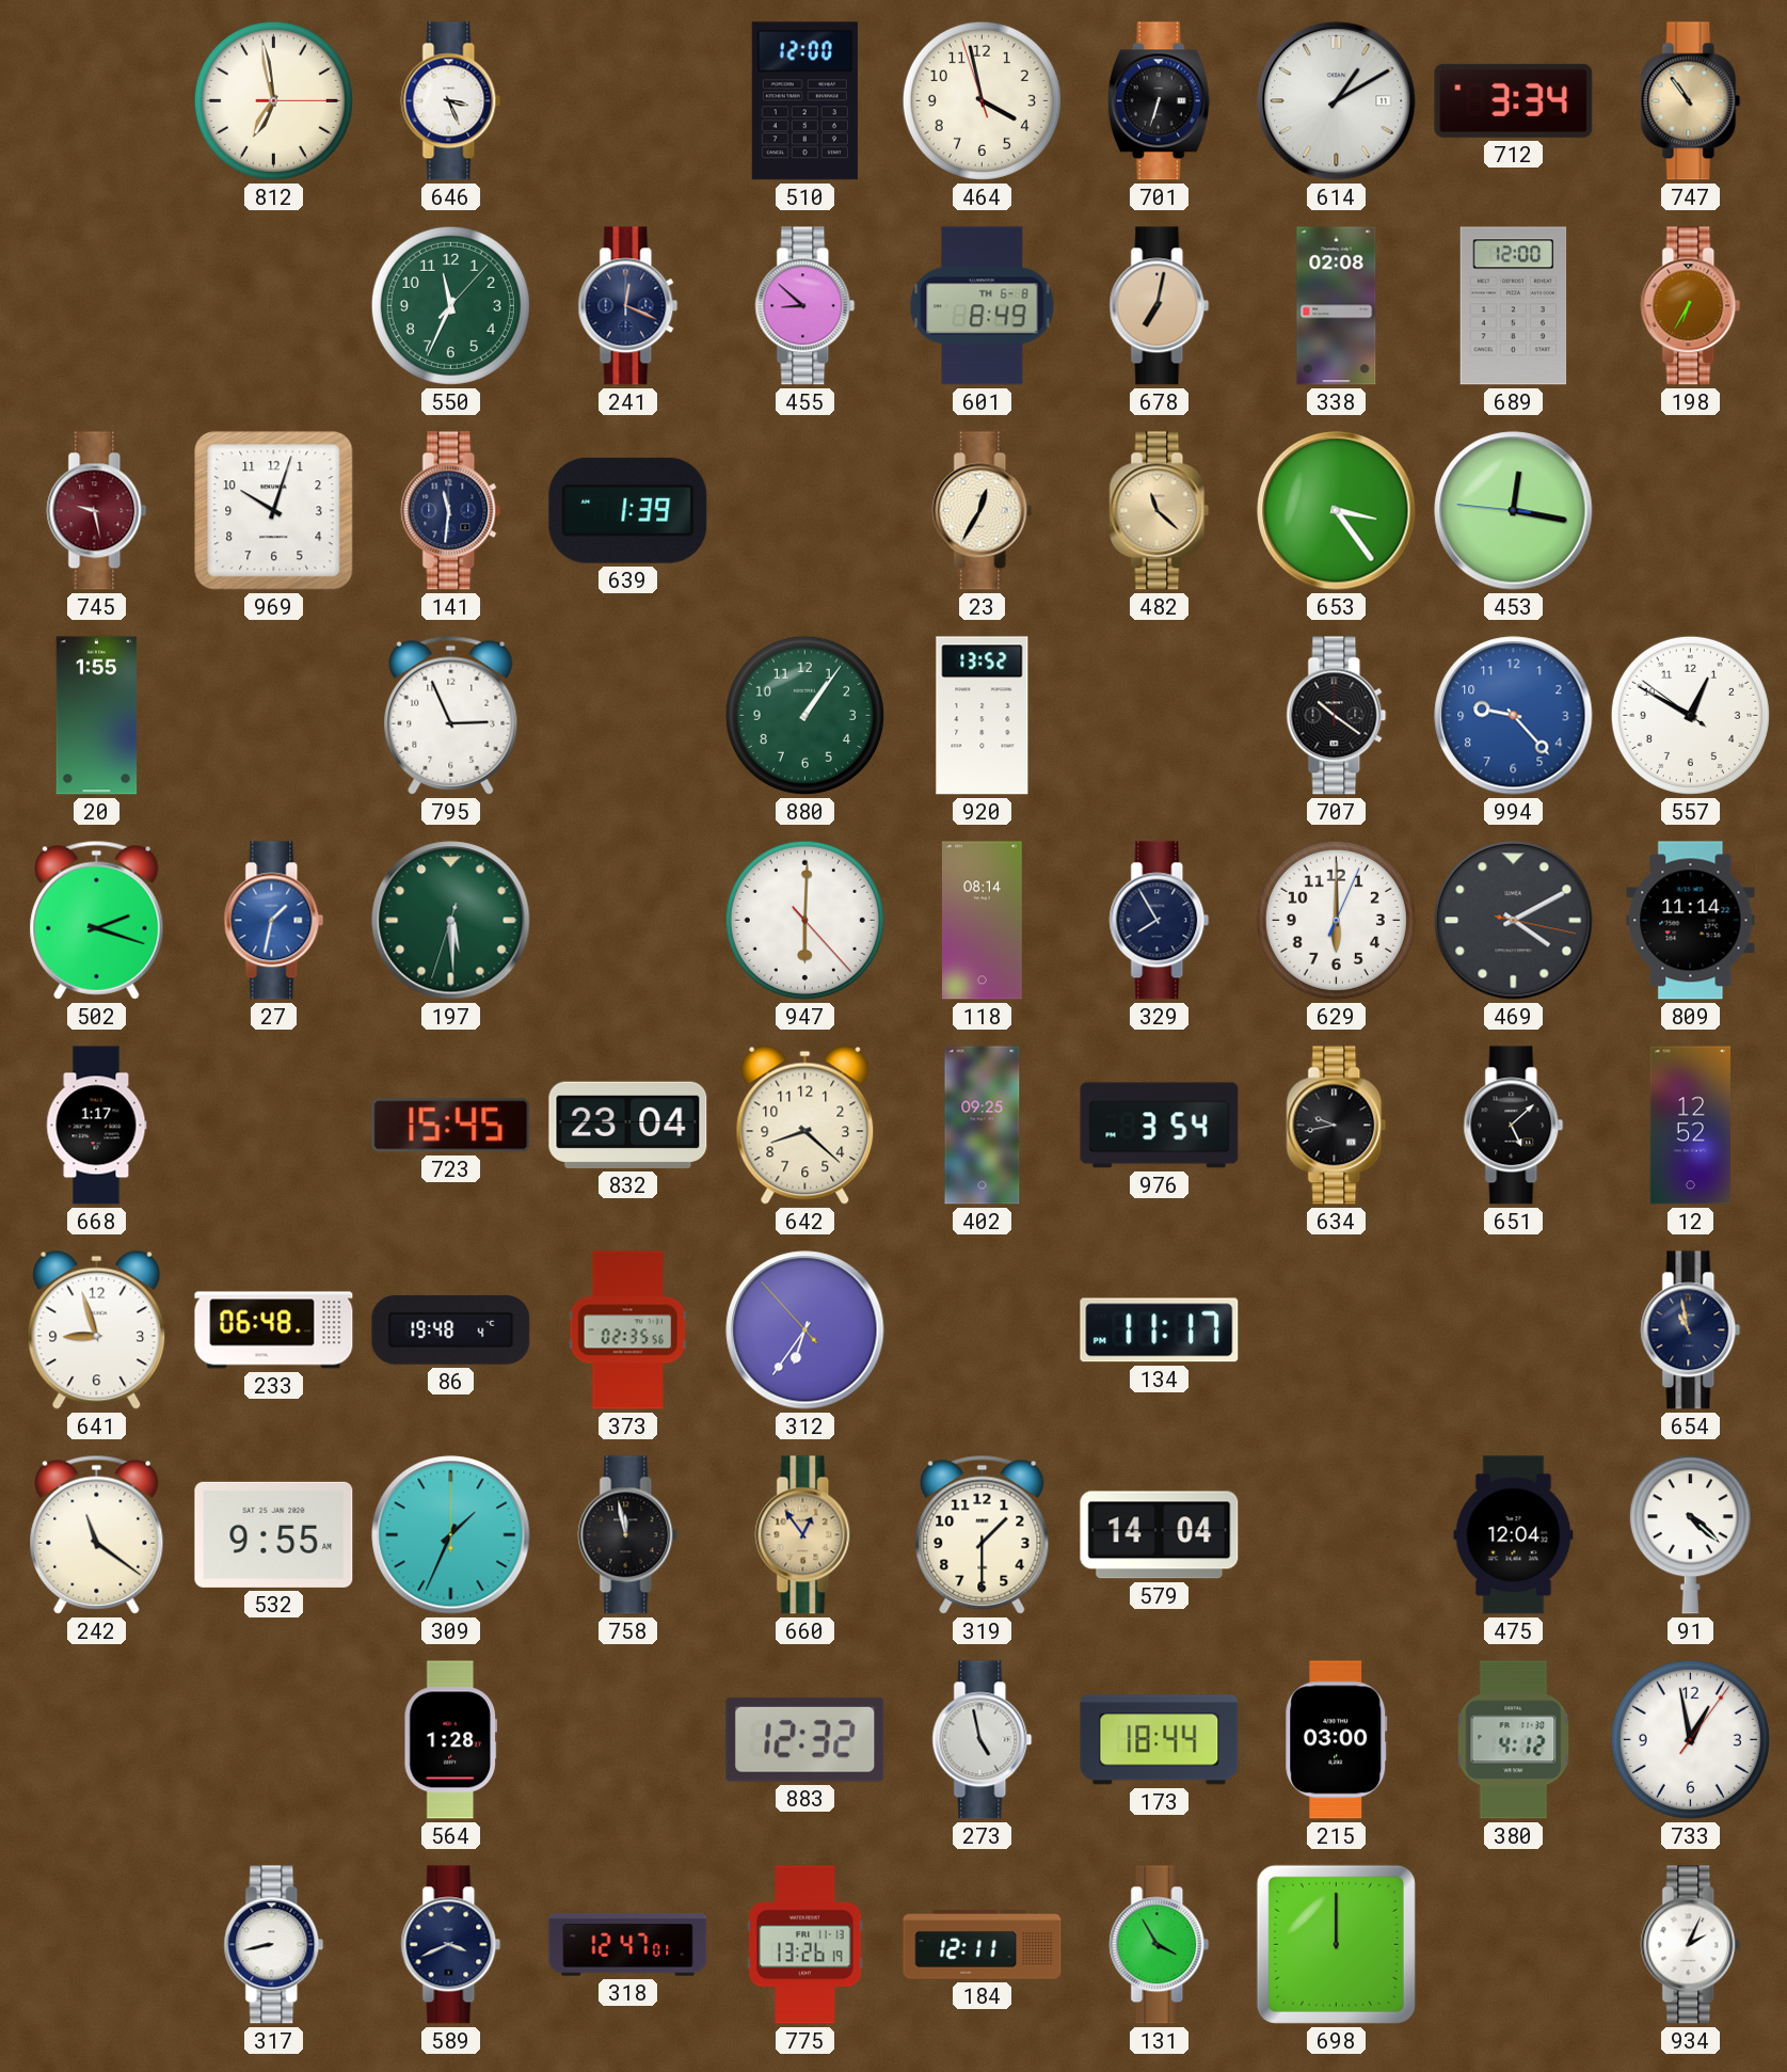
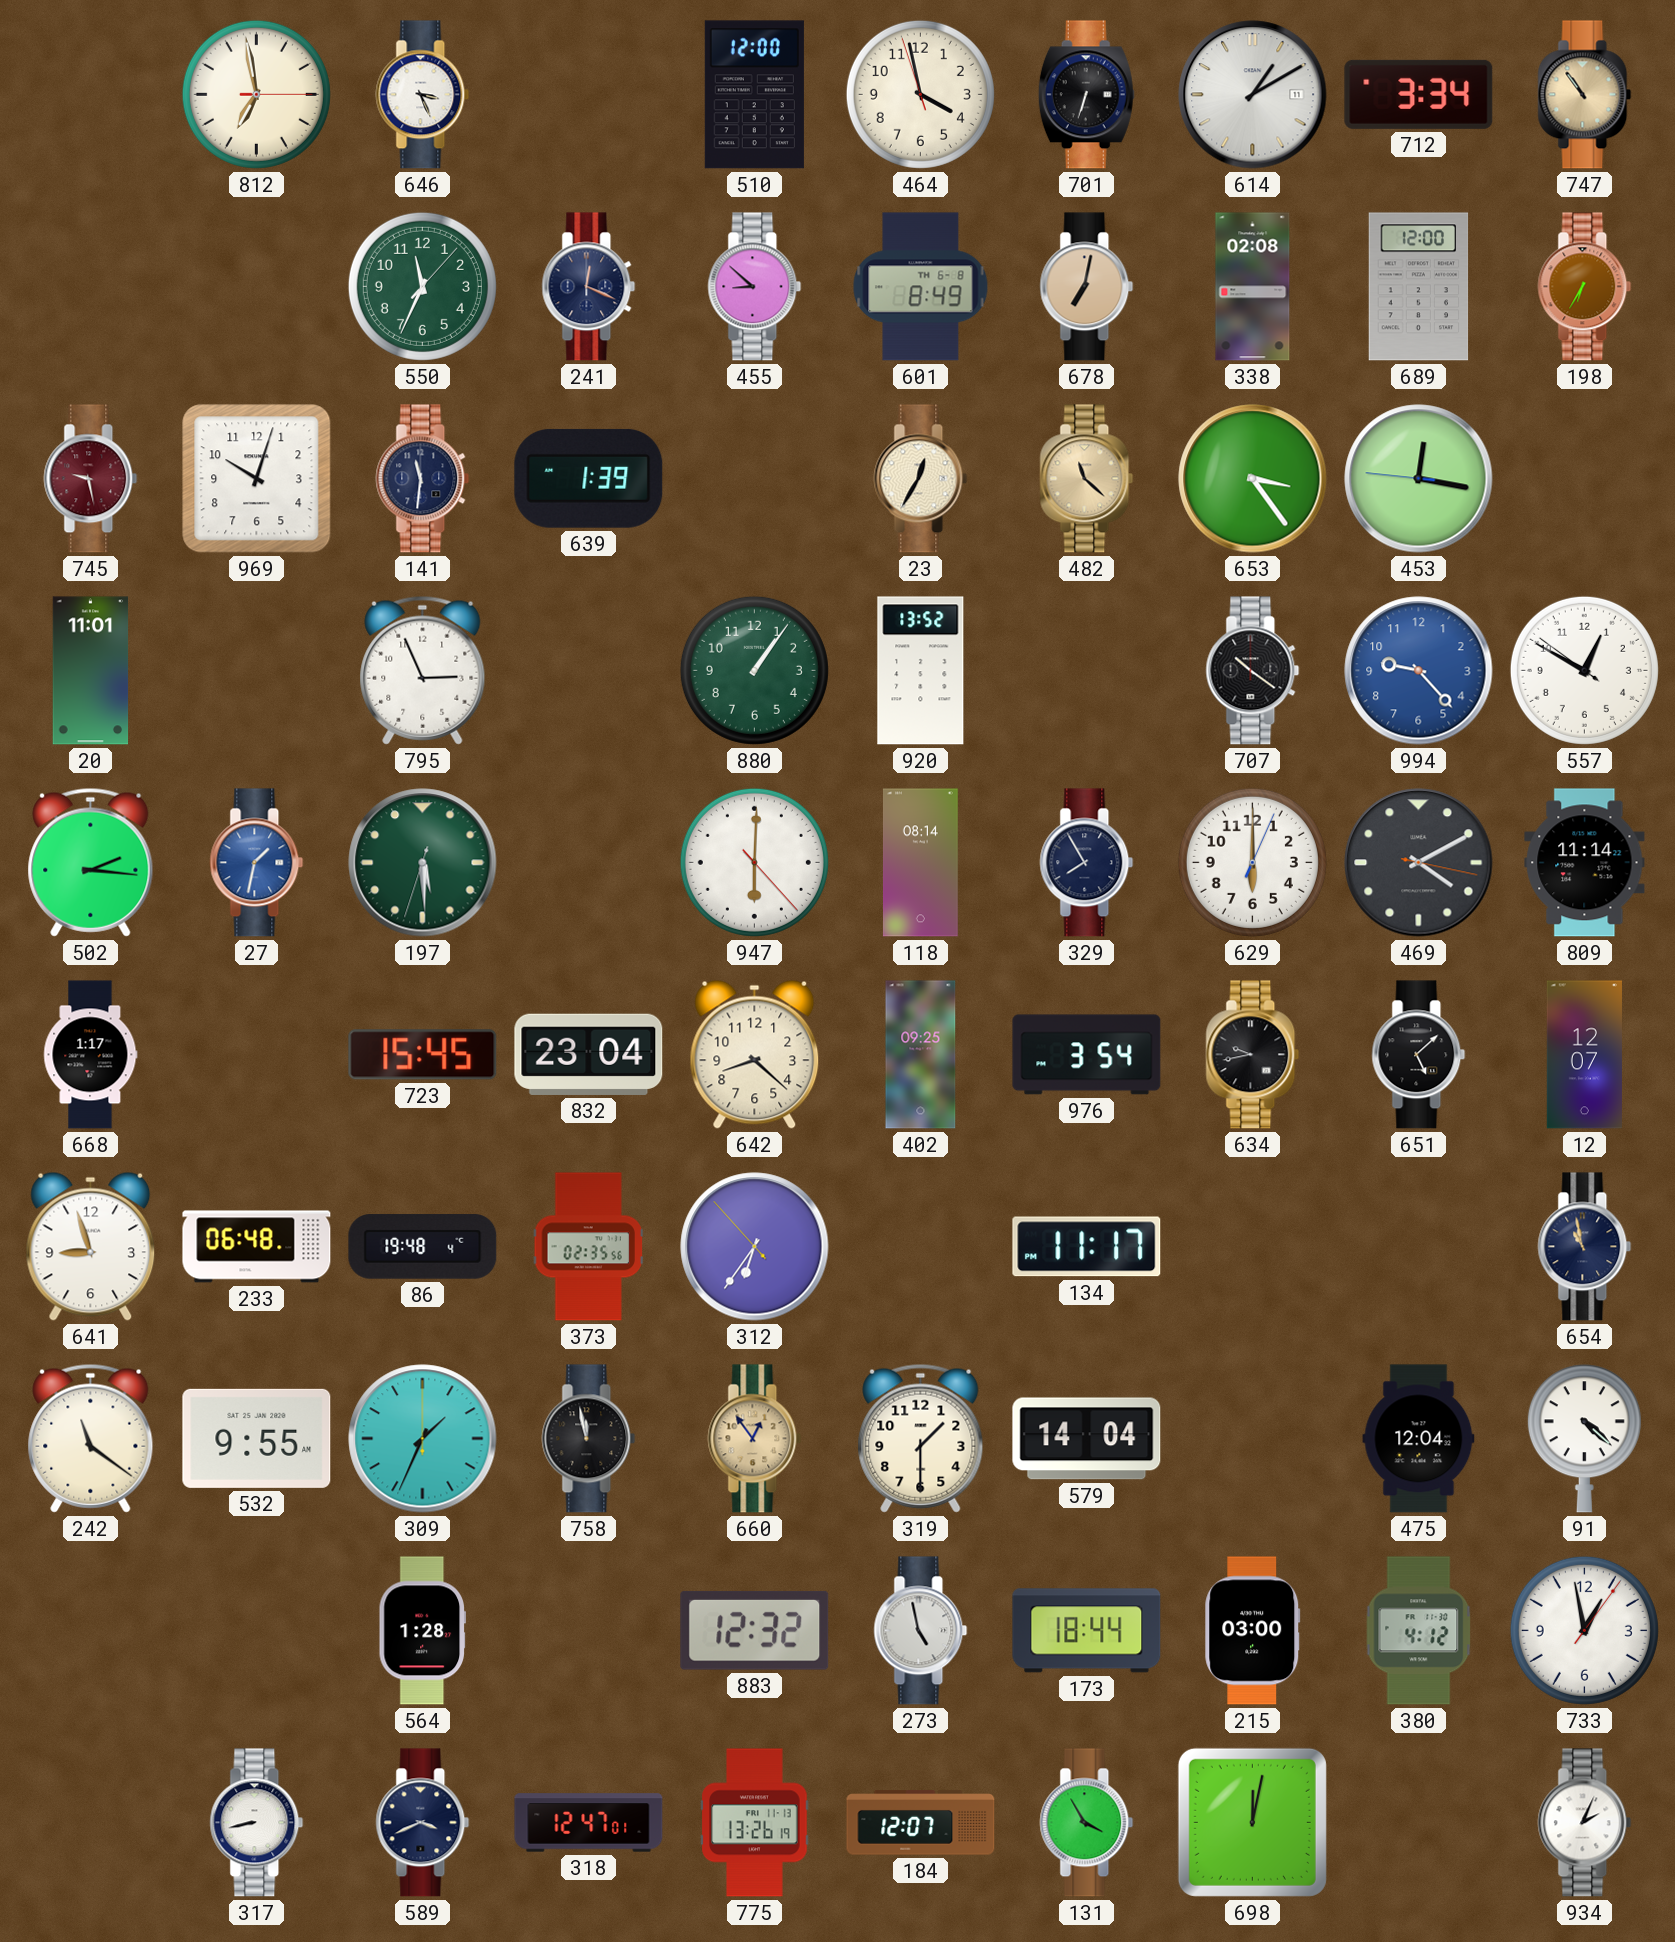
20: 1:55 -> 11:01
502: 2:18 -> 2:16
12: 12:52 -> 12:07
184: 12:11 -> 12:07
698: 12:00 -> 12:02
